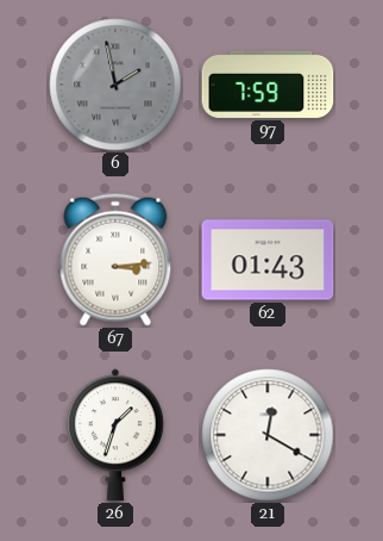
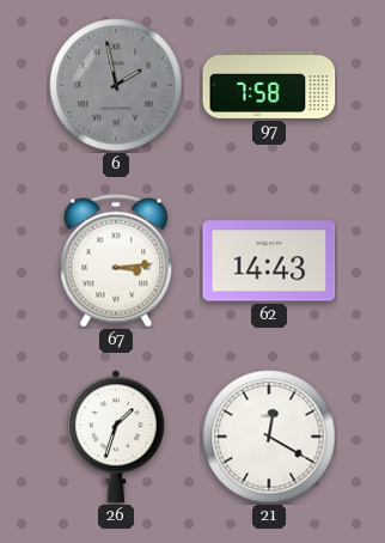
97: 7:59 -> 7:58
62: 01:43 -> 14:43
